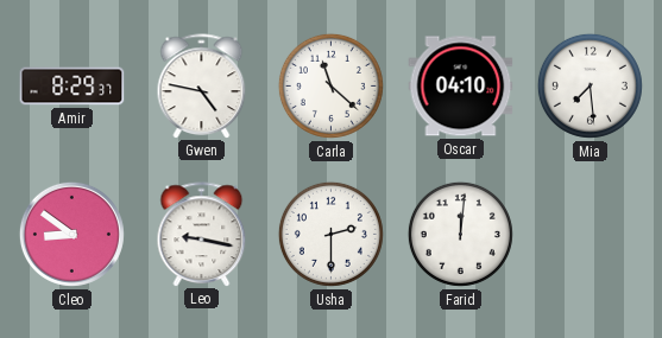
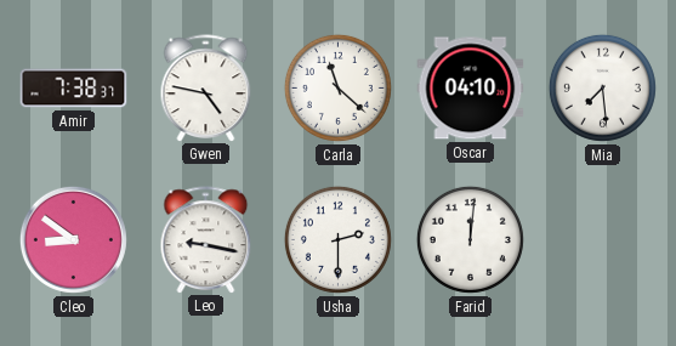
Amir: 8:29 -> 7:38
